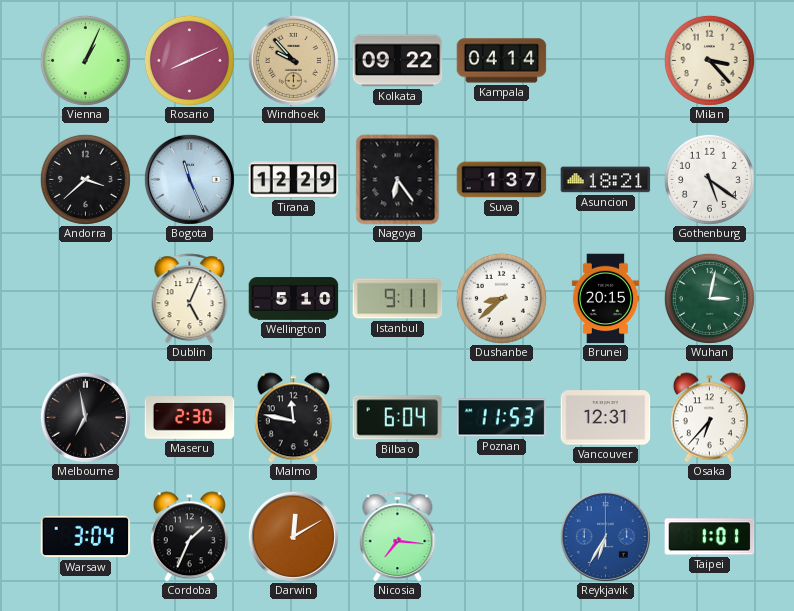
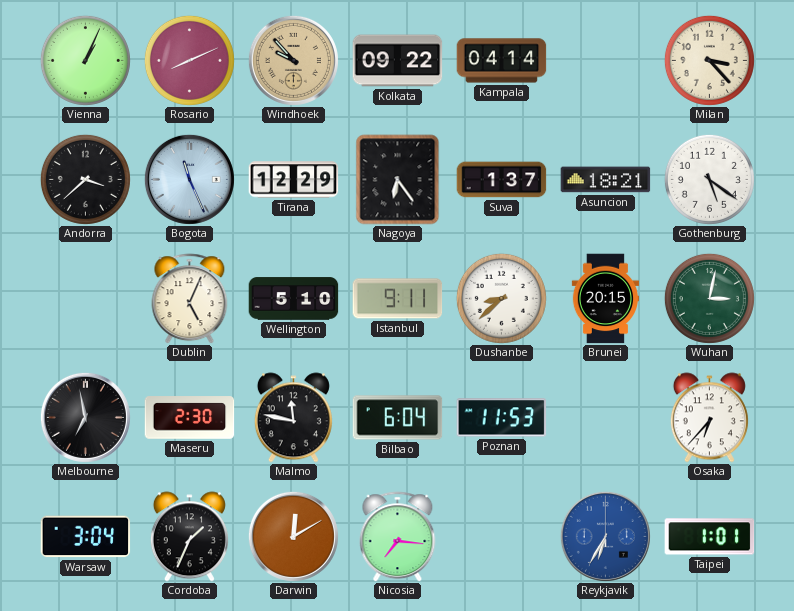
Vancouver: 12:31 -> none
